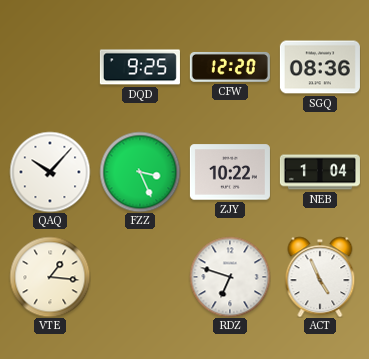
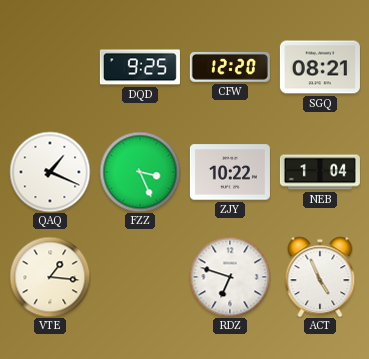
SGQ: 08:36 -> 08:21
QAQ: 10:07 -> 1:19
